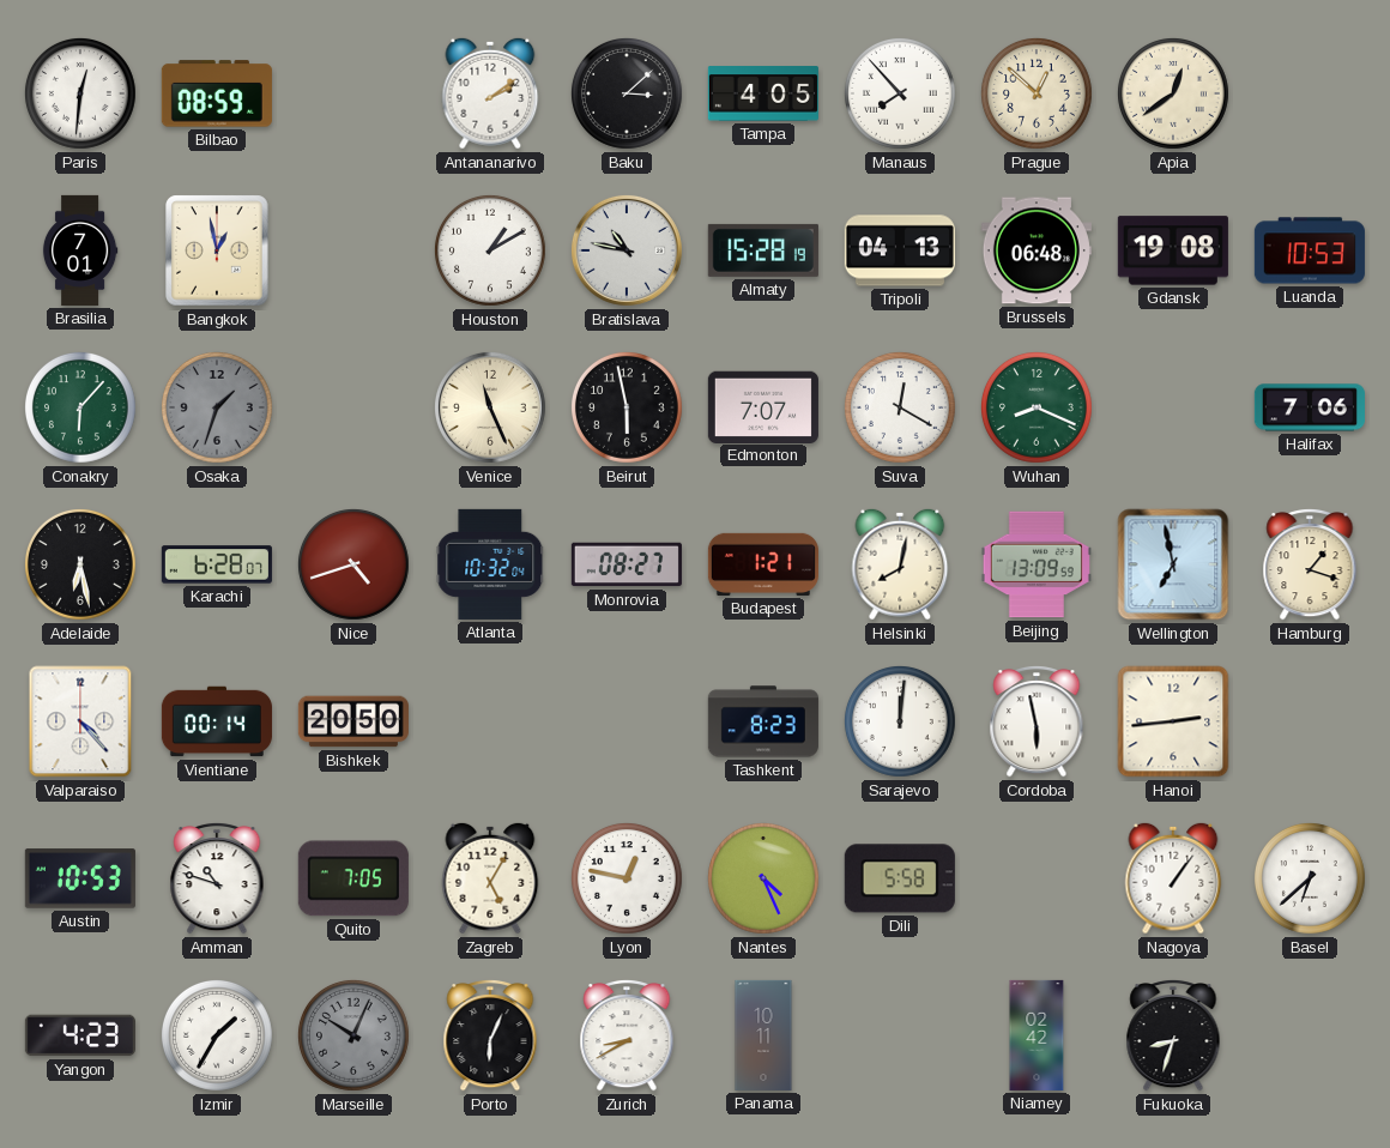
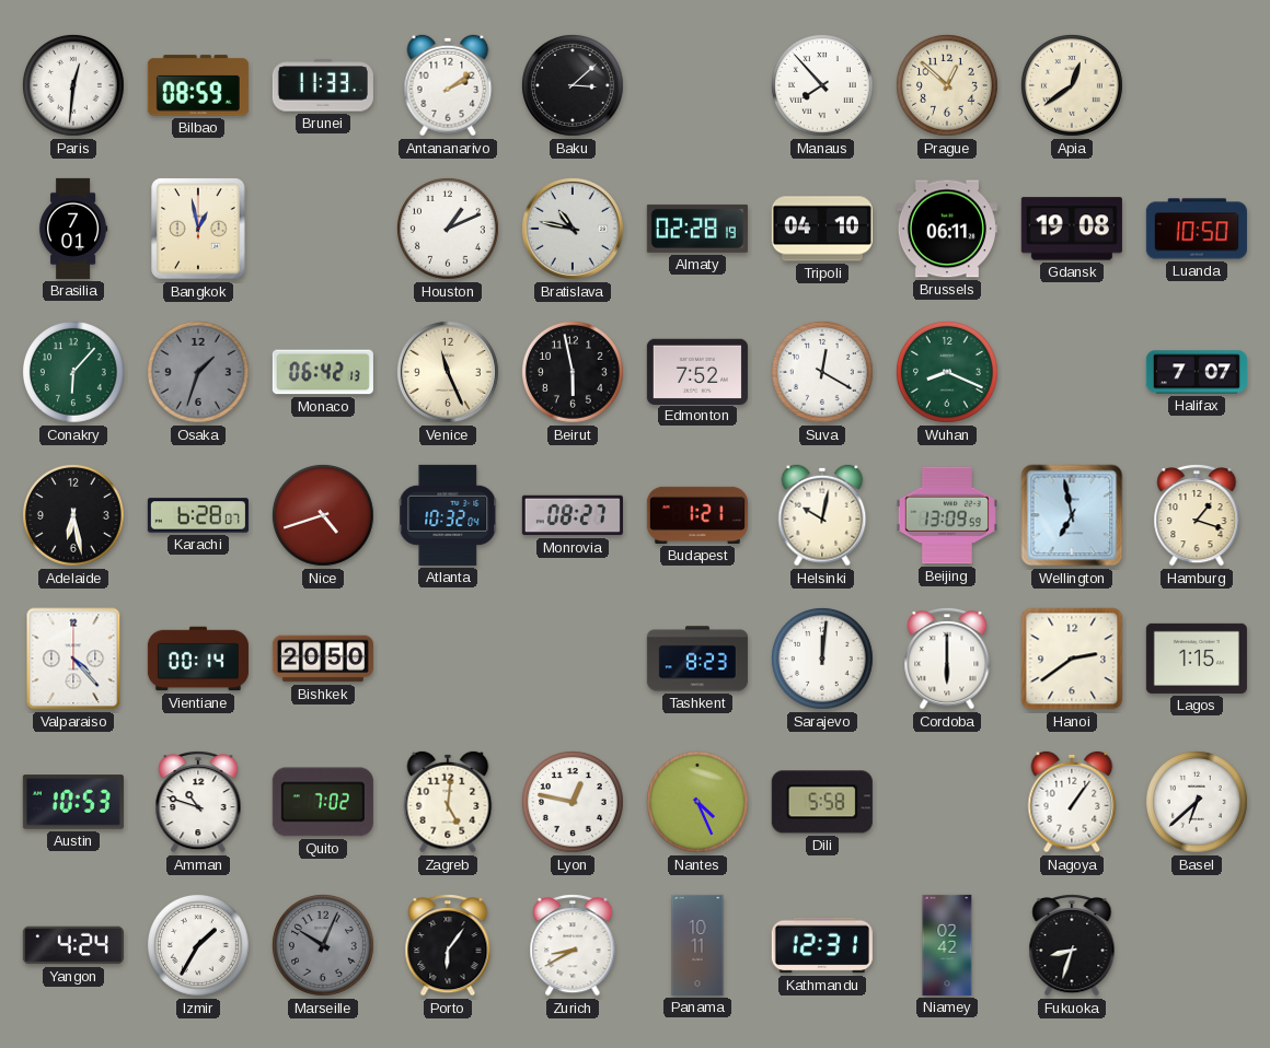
Brunei: none -> 11:33
Tampa: 4:05 -> none
Houston: 1:10 -> 1:11
Almaty: 15:28 -> 02:28
Tripoli: 04:13 -> 04:10
Brussels: 06:48 -> 06:11
Luanda: 10:53 -> 10:50
Monaco: none -> 06:42
Edmonton: 7:07 -> 7:52
Halifax: 7:06 -> 7:07
Helsinki: 8:02 -> 10:02
Cordoba: 5:58 -> 6:00
Hanoi: 2:44 -> 2:39
Lagos: none -> 1:15
Quito: 7:05 -> 7:02
Zagreb: 5:05 -> 5:01
Yangon: 4:23 -> 4:24
Porto: 6:04 -> 6:06
Kathmandu: none -> 12:31
